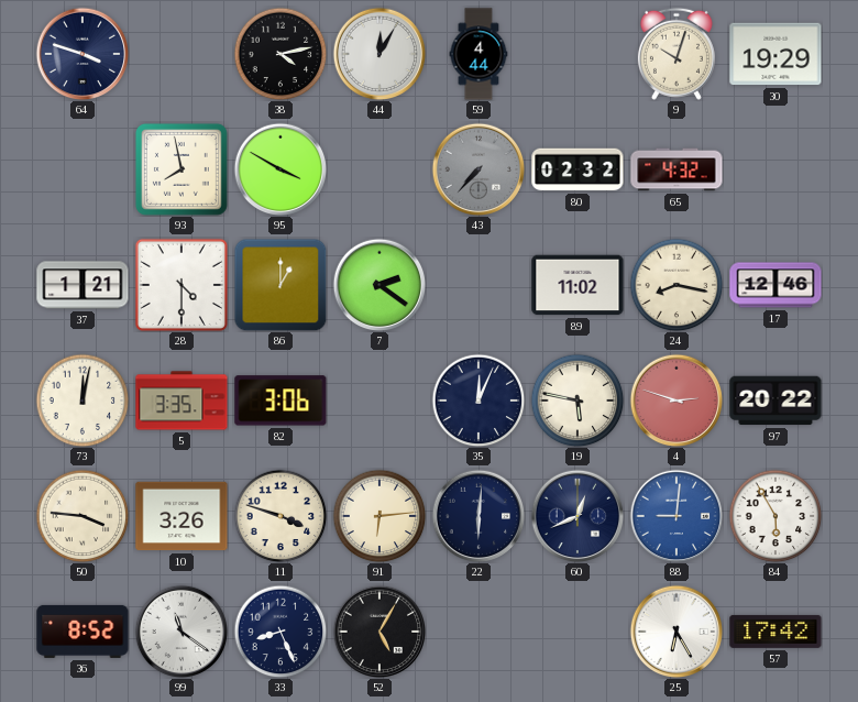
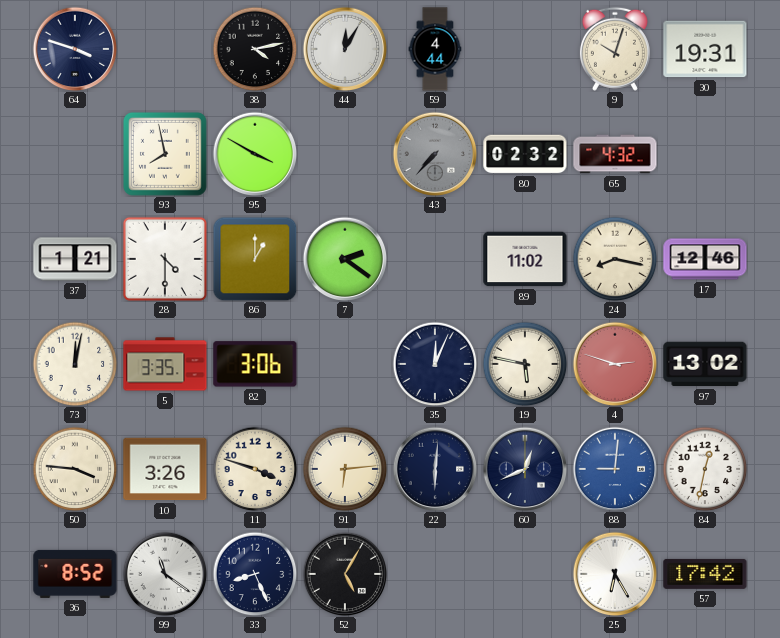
30: 19:29 -> 19:31
97: 20:22 -> 13:02
84: 5:55 -> 12:32
